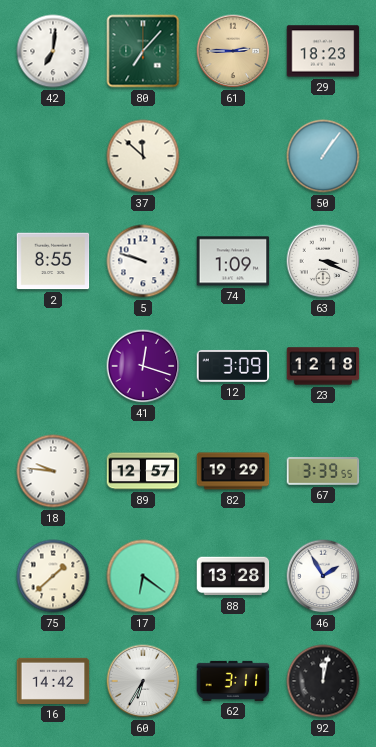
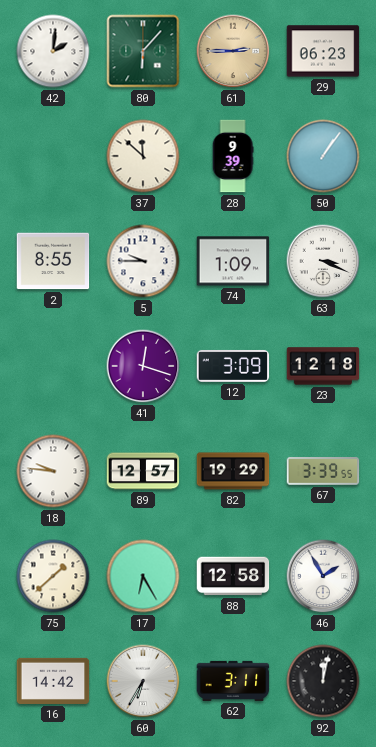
42: 7:01 -> 2:01
80: 7:07 -> 6:07
29: 18:23 -> 06:23
28: none -> 9:39
5: 9:48 -> 9:45
17: 6:21 -> 6:25
88: 13:28 -> 12:58
